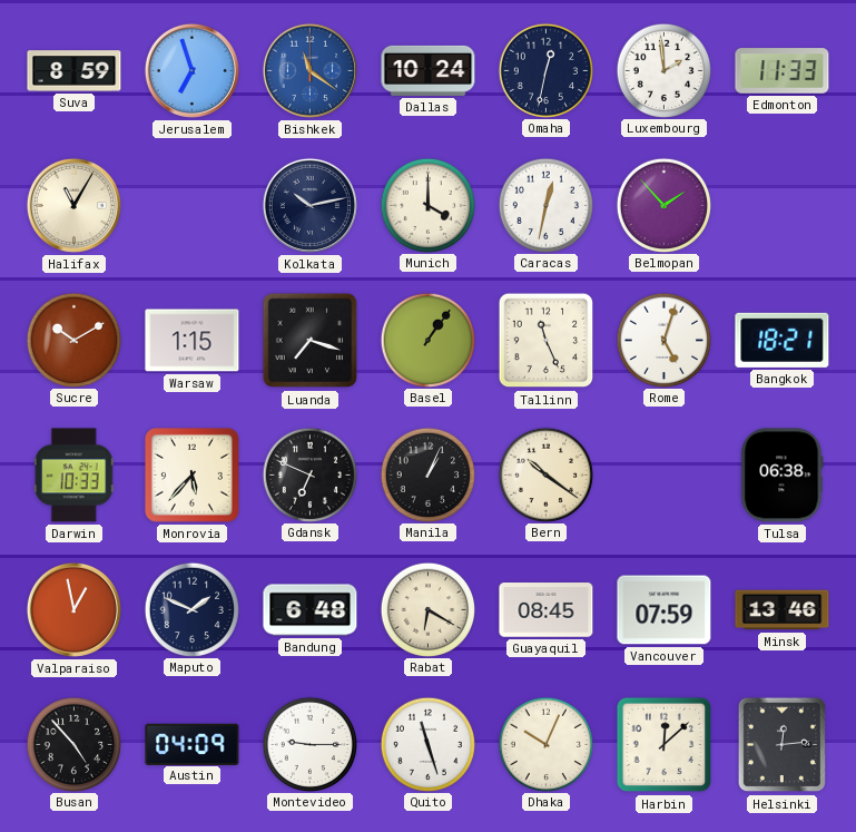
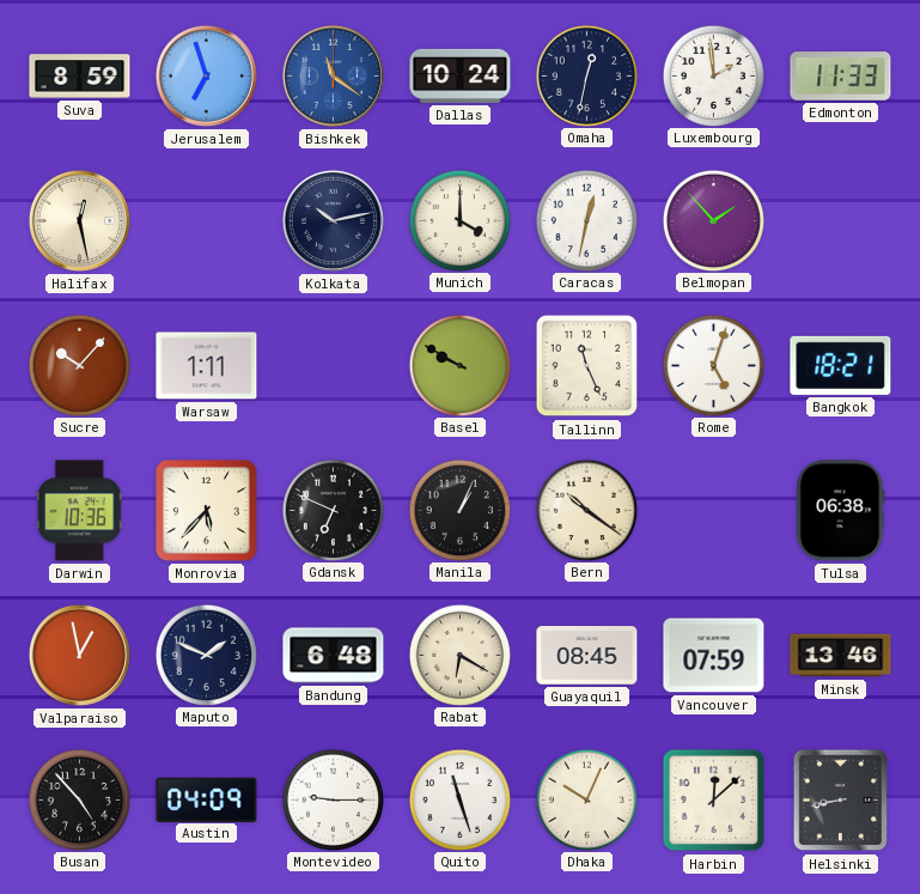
Halifax: 11:05 -> 12:28
Sucre: 10:10 -> 10:07
Warsaw: 1:15 -> 1:11
Luanda: 7:18 -> none
Basel: 1:06 -> 9:50
Darwin: 10:33 -> 10:36
Helsinki: 12:14 -> 8:43
